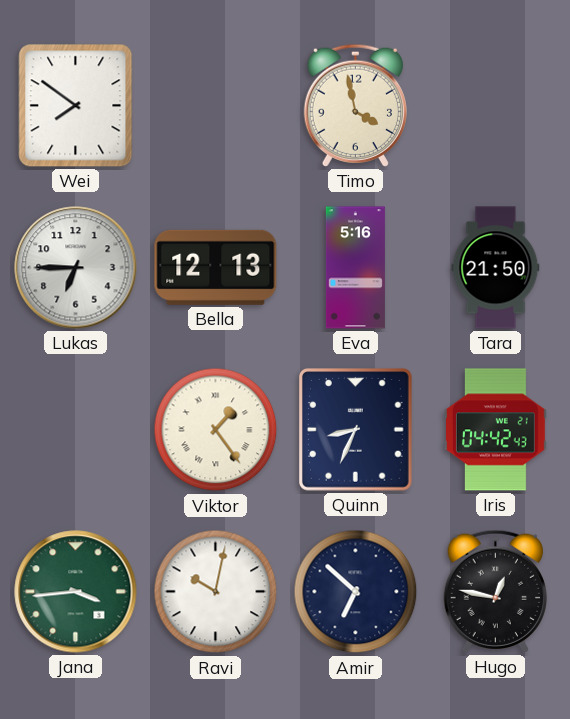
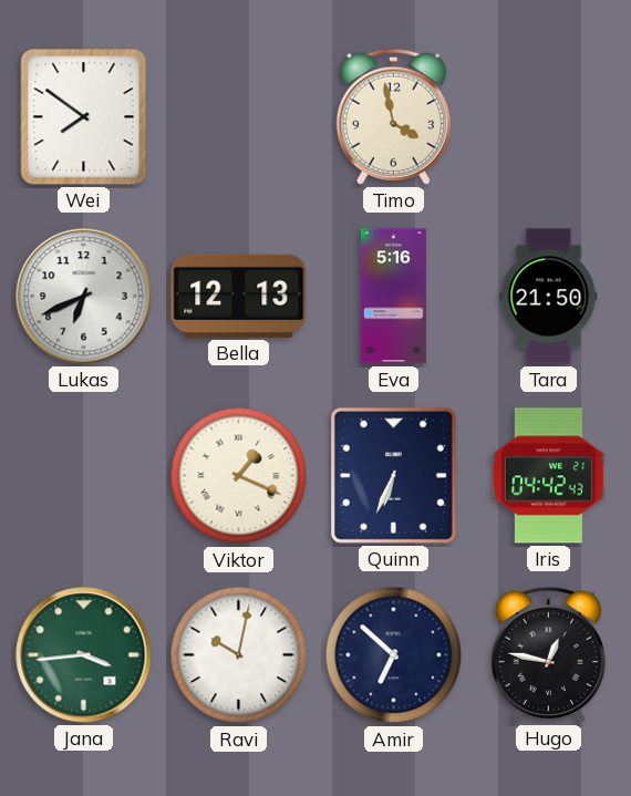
Lukas: 6:45 -> 6:41
Viktor: 1:24 -> 1:19
Quinn: 8:34 -> 6:34
